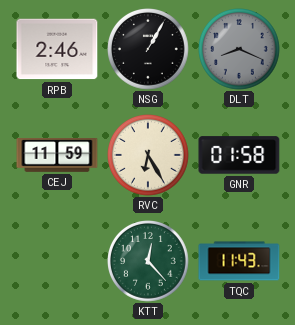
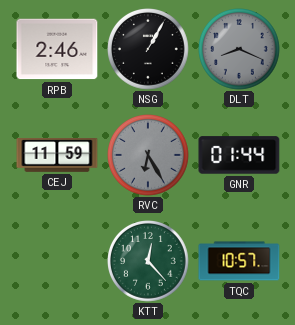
RVC dial: cream -> grey
GNR: 01:58 -> 01:44
TQC: 11:43 -> 10:57
